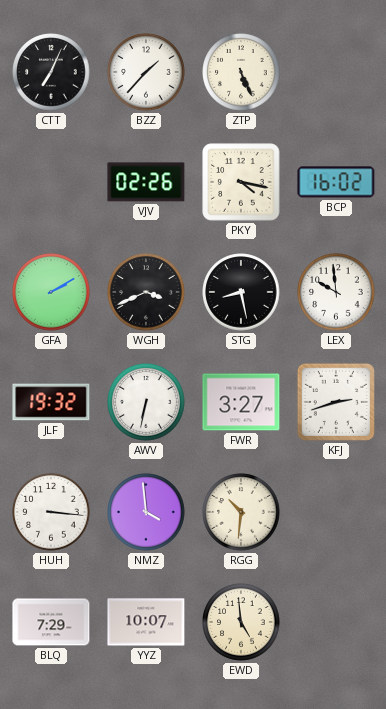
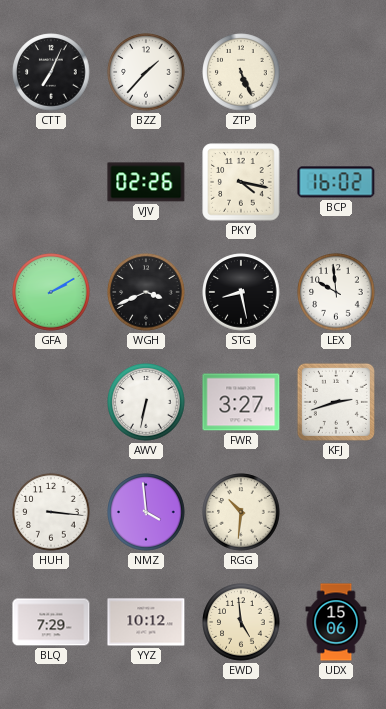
JLF: 19:32 -> none
YYZ: 10:07 -> 10:12
UDX: none -> 15:06
